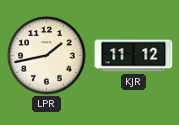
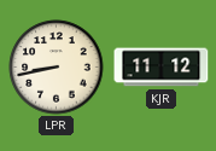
LPR: 1:43 -> 8:43
